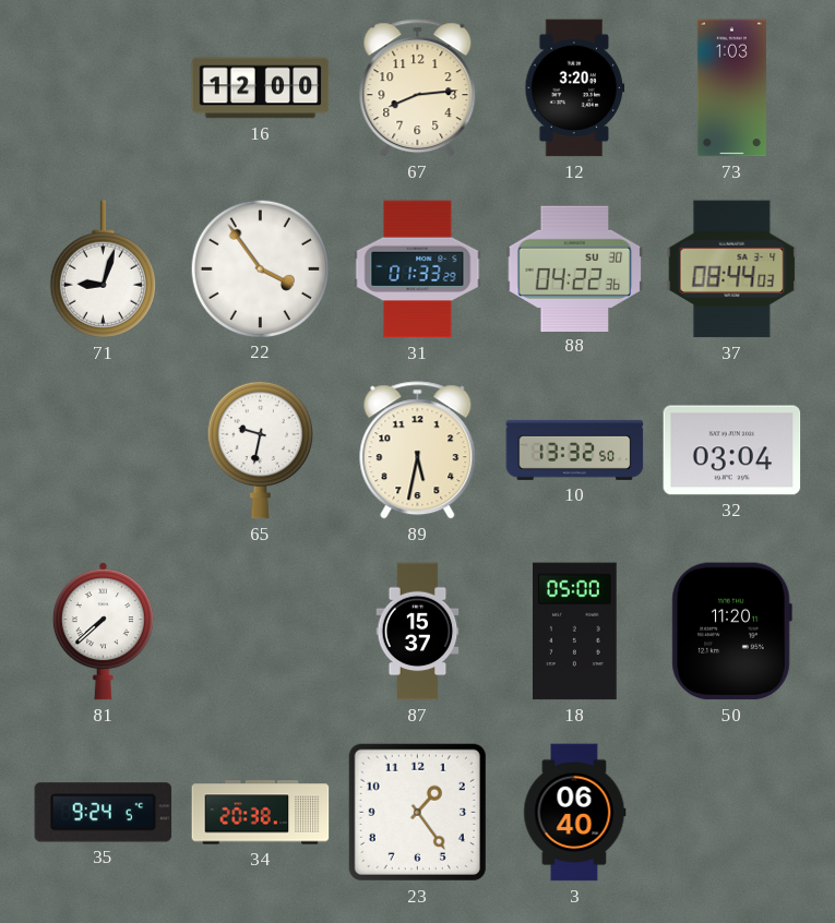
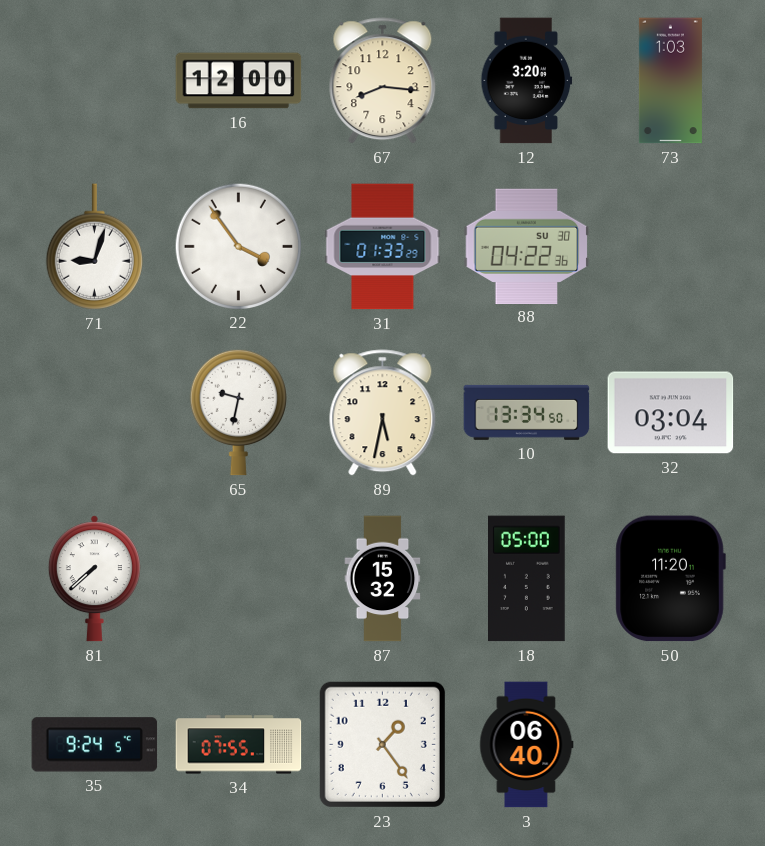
67: 8:14 -> 8:16
37: 08:44 -> none
10: 13:32 -> 13:34
87: 15:37 -> 15:32
34: 20:38 -> 07:55
